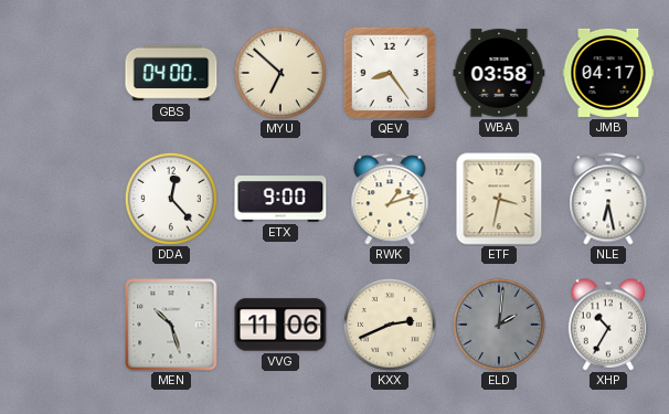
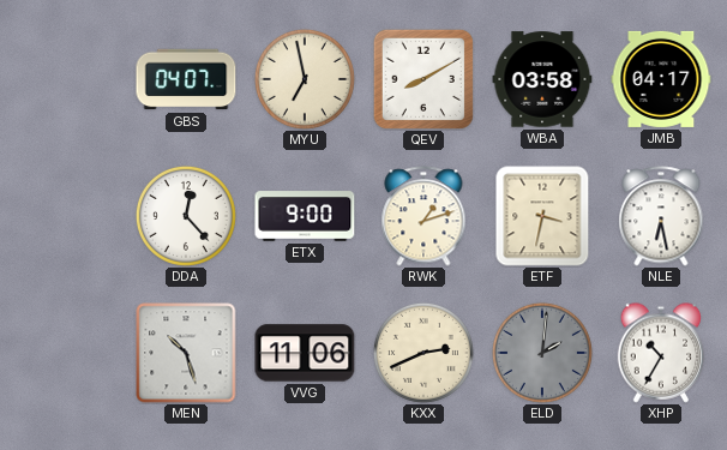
GBS: 04:00 -> 04:07
MYU: 6:52 -> 6:58
QEV: 8:24 -> 8:10
